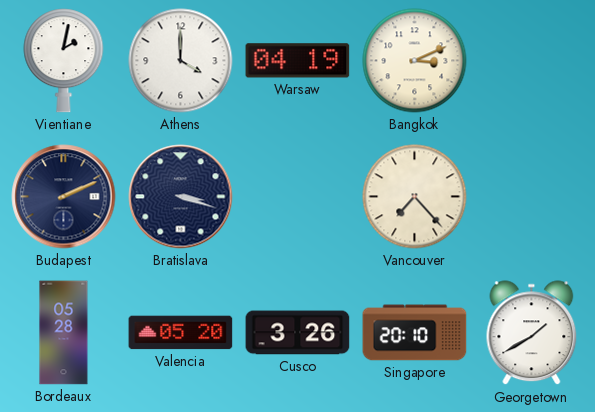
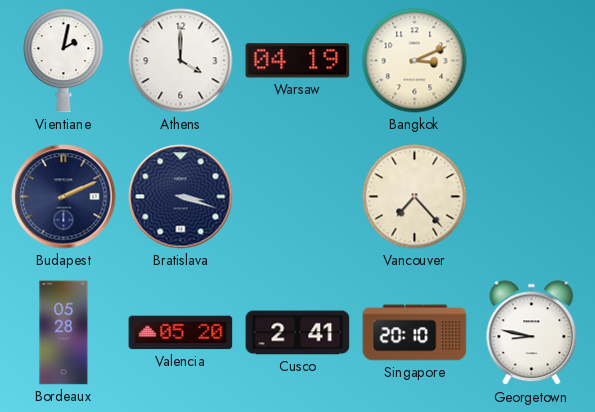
Cusco: 3:26 -> 2:41
Georgetown: 1:40 -> 8:47
